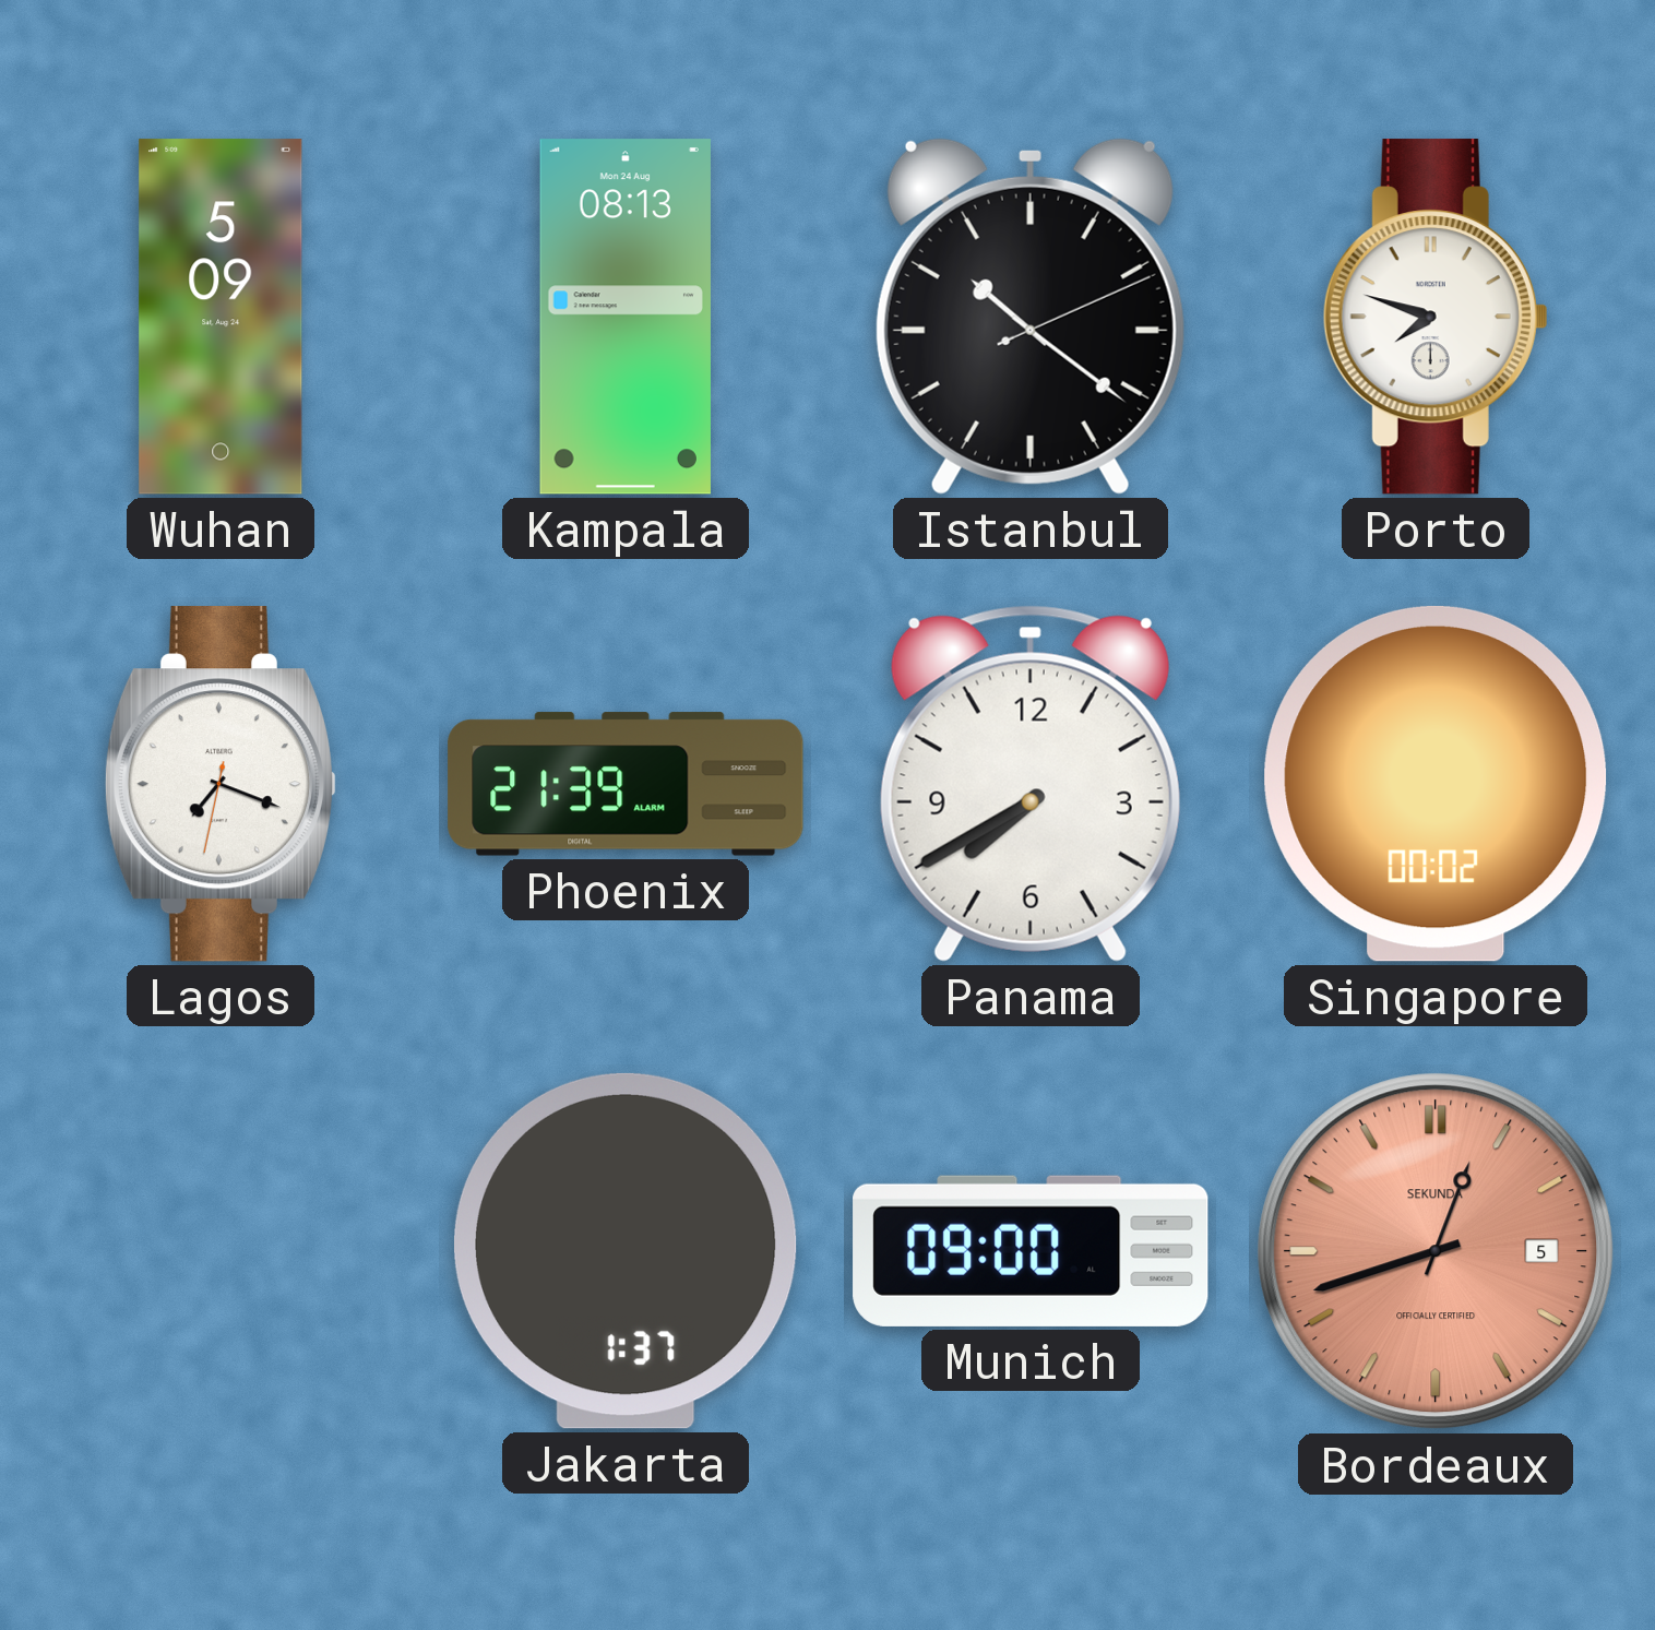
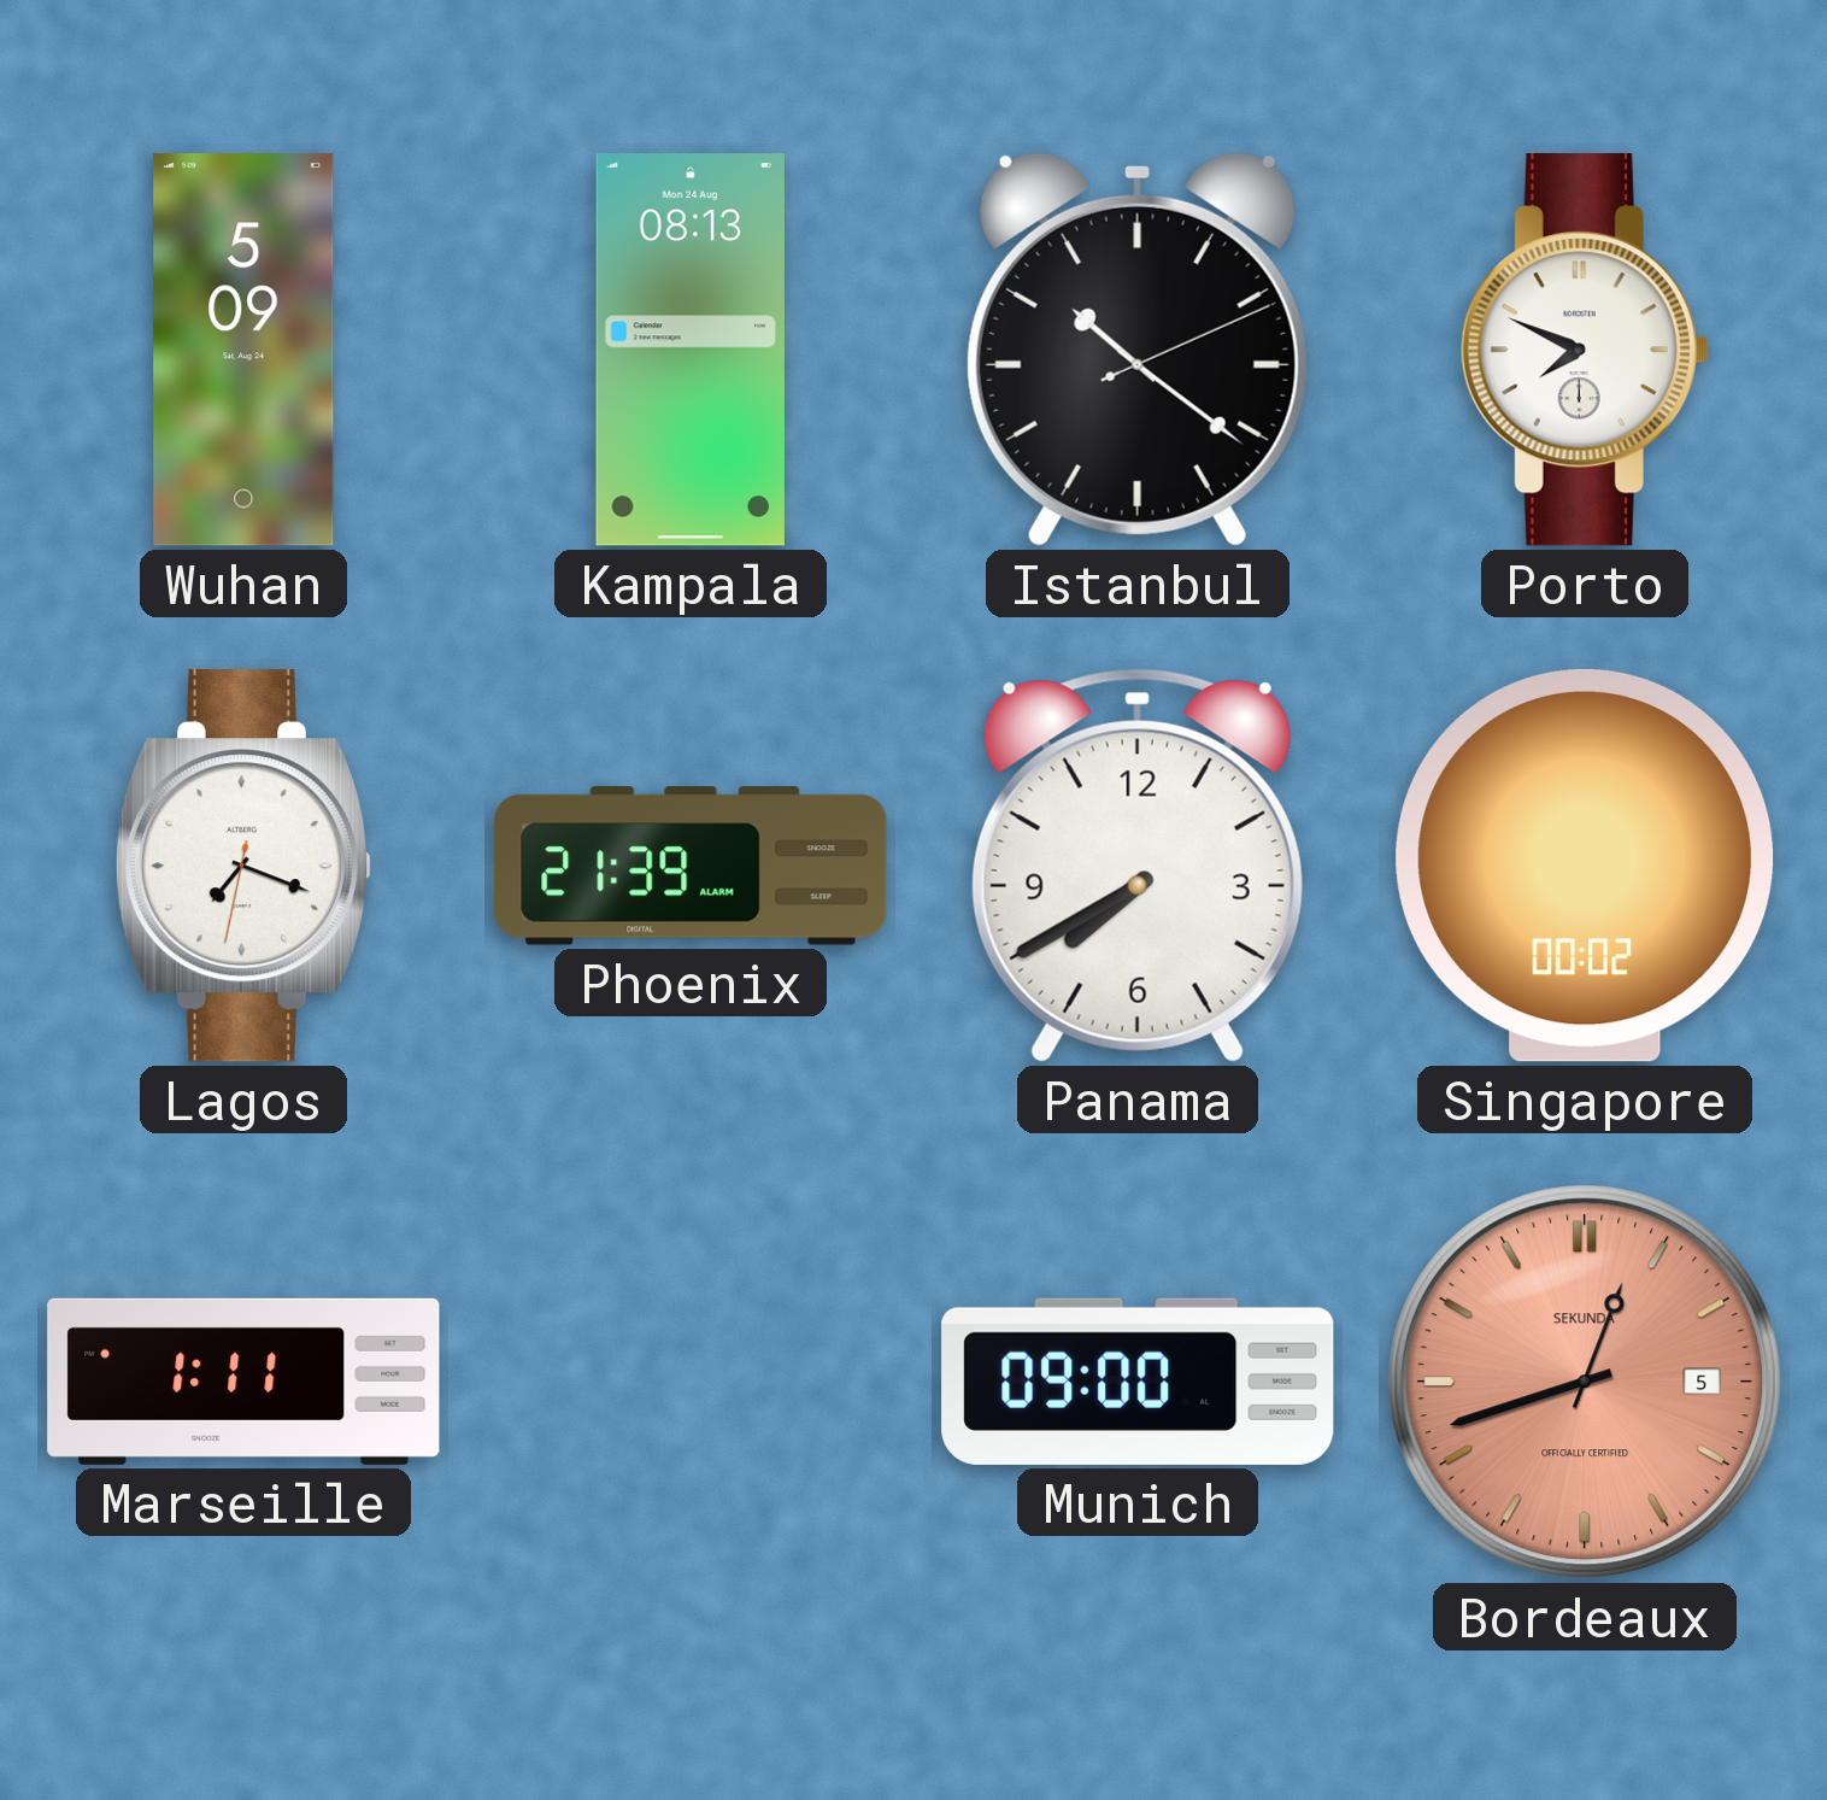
Porto: 7:48 -> 7:49
Marseille: none -> 1:11
Jakarta: 1:37 -> none
